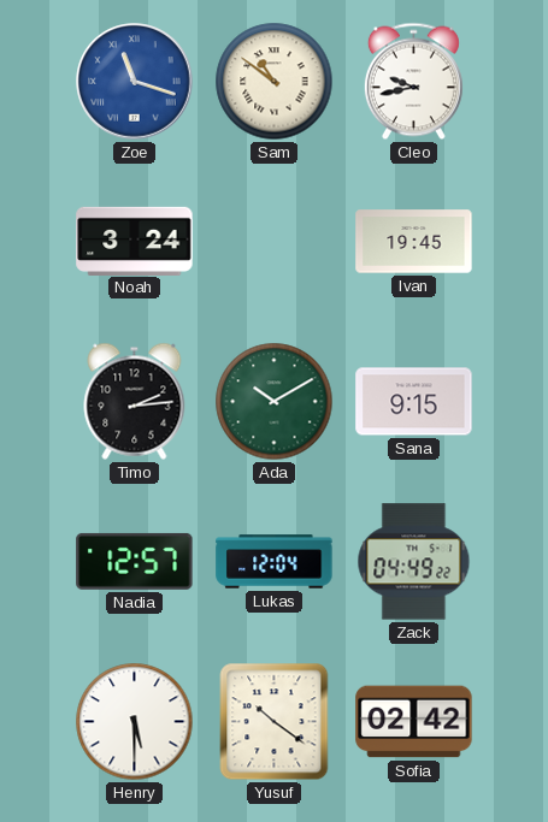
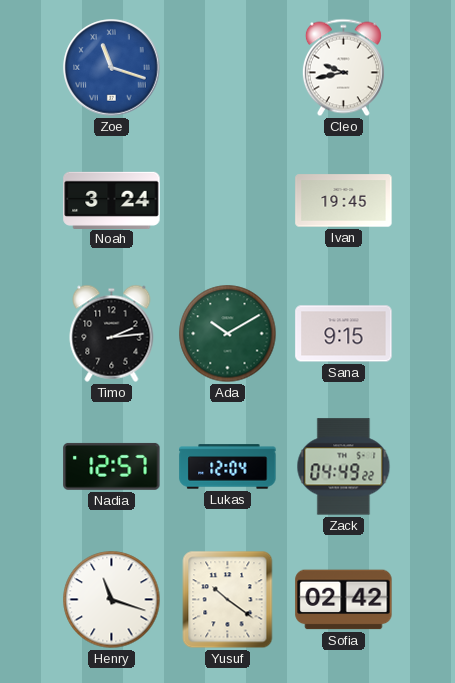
Sam: 10:51 -> none
Henry: 5:30 -> 11:18
